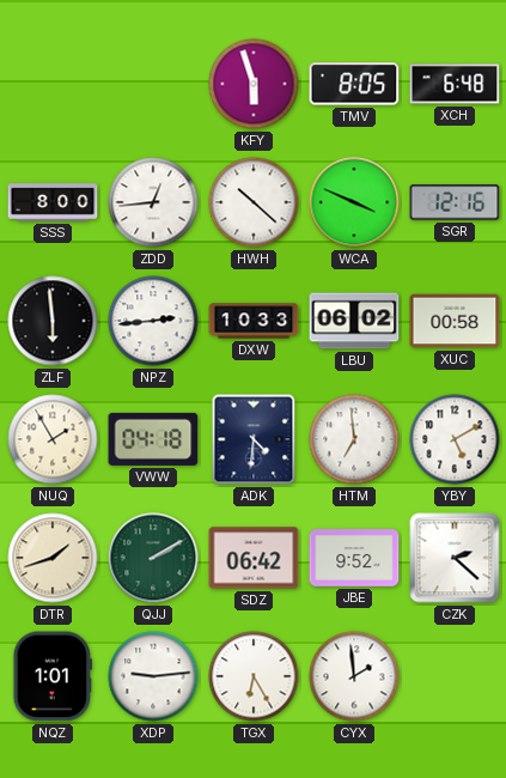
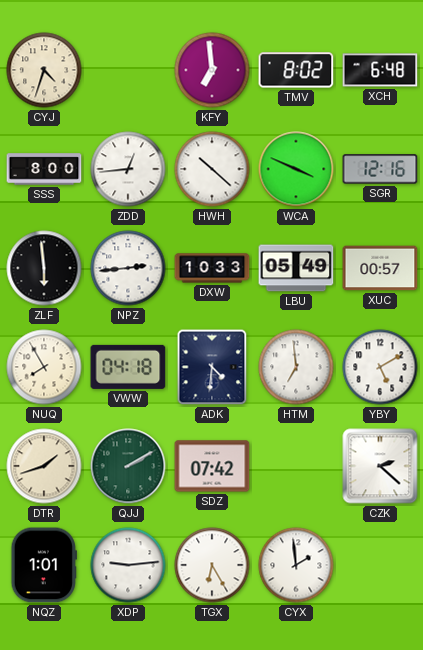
CYJ: none -> 4:33
KFY: 5:57 -> 6:59
TMV: 8:05 -> 8:02
LBU: 06:02 -> 05:49
XUC: 00:58 -> 00:57
NUQ: 1:55 -> 7:55
SDZ: 06:42 -> 07:42
JBE: 9:52 -> none
